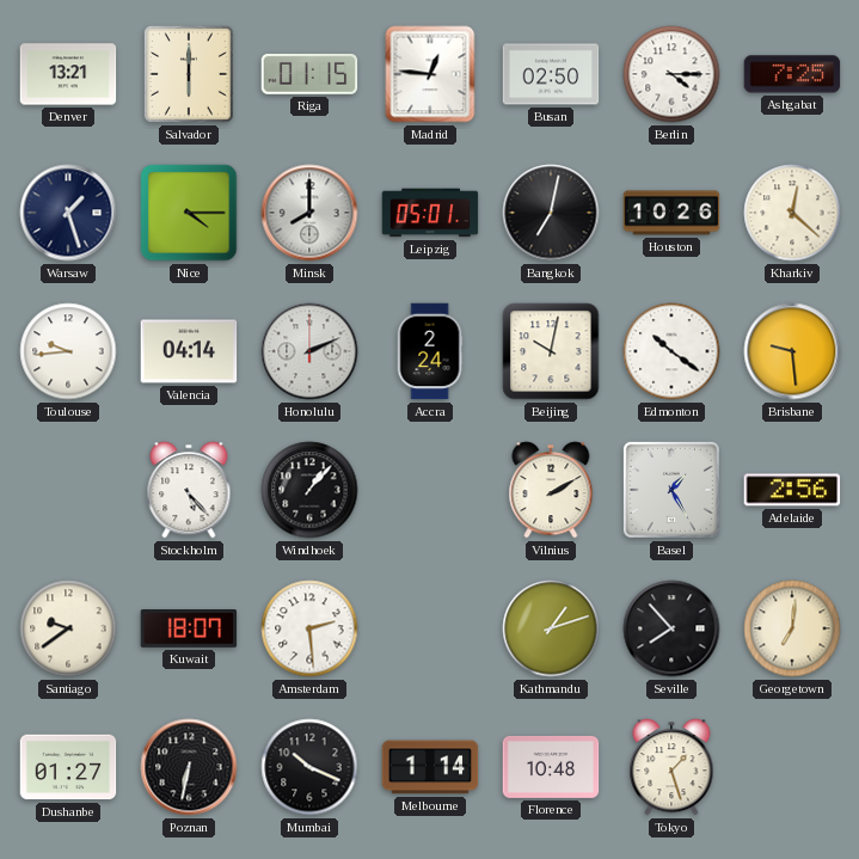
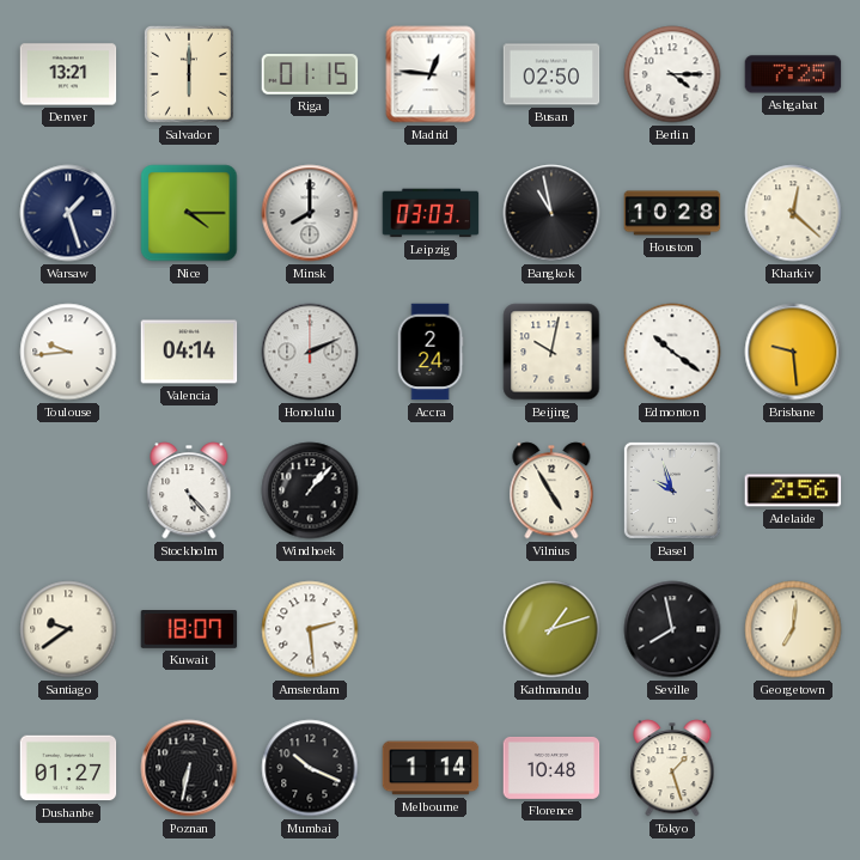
Leipzig: 05:01 -> 03:03
Bangkok: 7:02 -> 10:58
Houston: 10:26 -> 10:28
Vilnius: 2:10 -> 4:55
Basel: 1:25 -> 9:57
Seville: 7:53 -> 7:58
